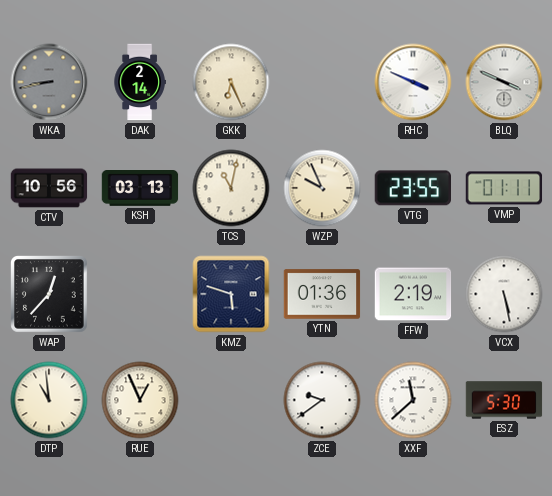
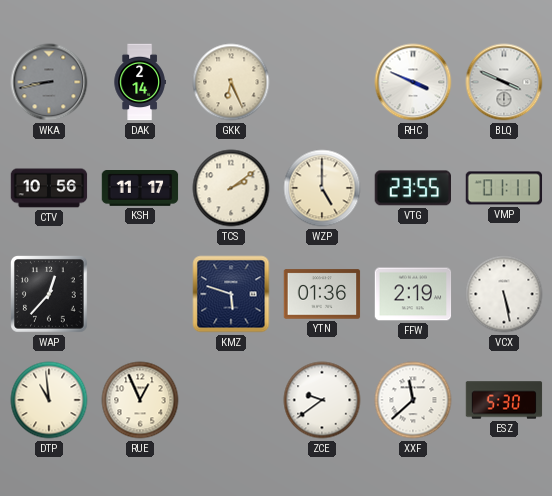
KSH: 03:13 -> 11:17
TCS: 11:02 -> 2:09
WZP: 9:56 -> 5:00
